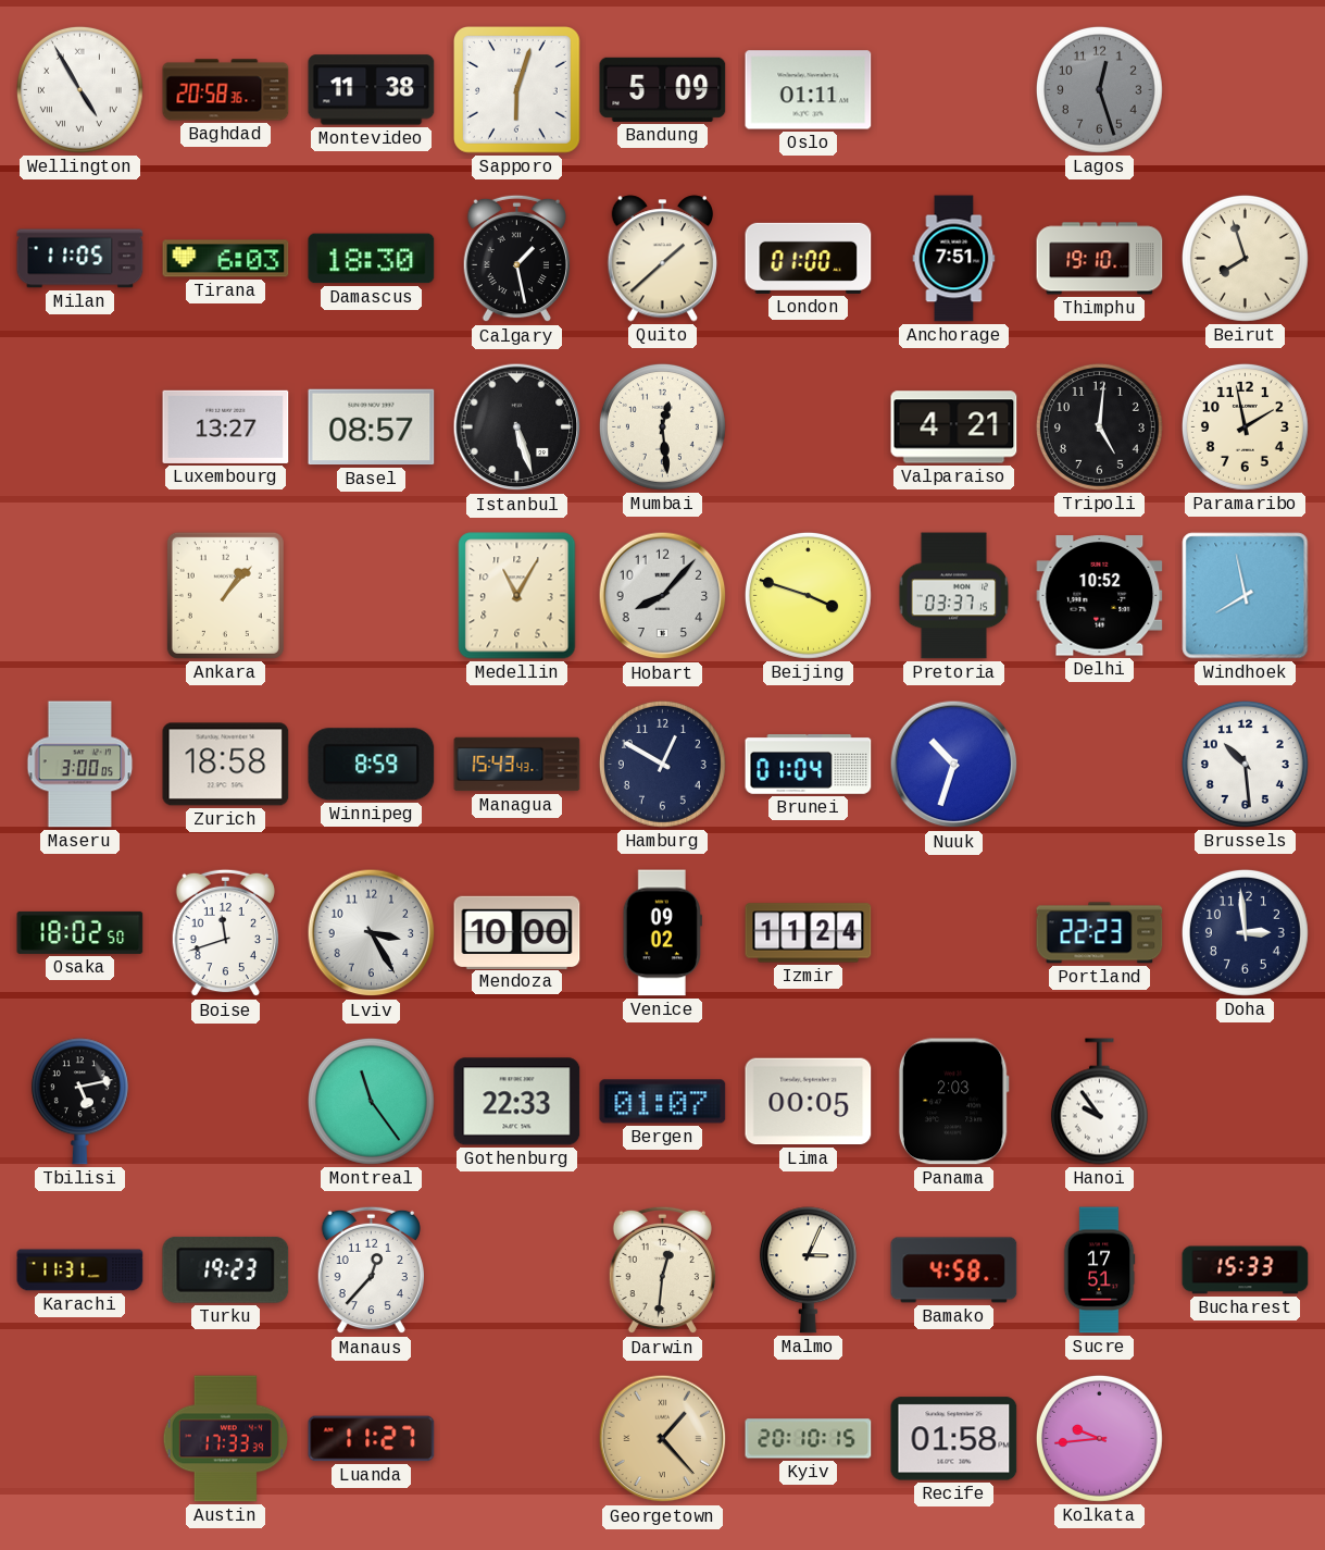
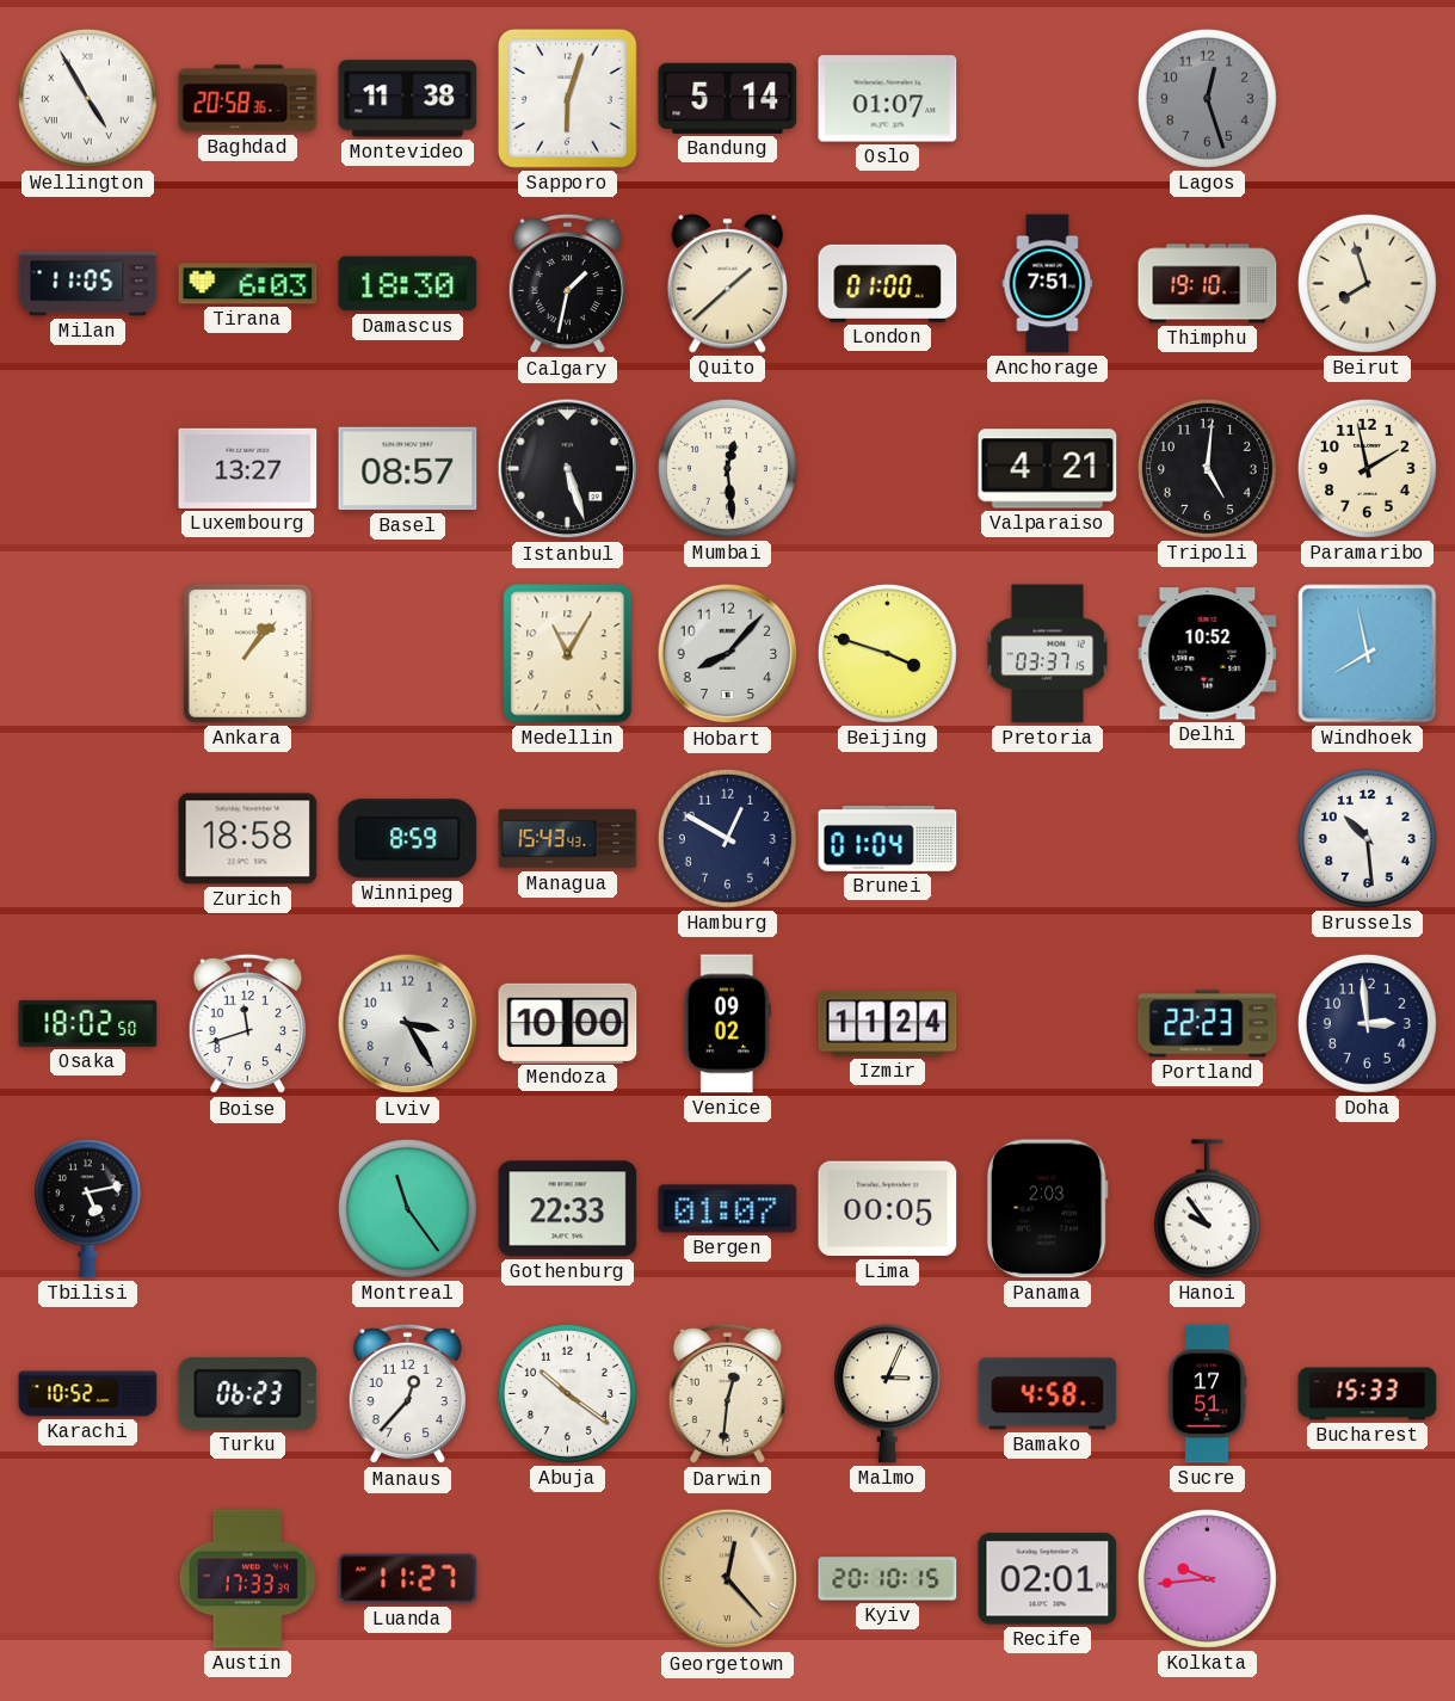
Bandung: 5:09 -> 5:14
Oslo: 01:11 -> 01:07
Calgary: 1:28 -> 1:32
Maseru: 3:00 -> none
Nuuk: 10:33 -> none
Karachi: 11:31 -> 10:52
Turku: 19:23 -> 06:23
Abuja: none -> 10:21
Georgetown: 1:23 -> 12:23
Recife: 01:58 -> 02:01
